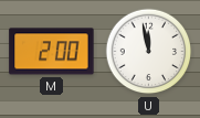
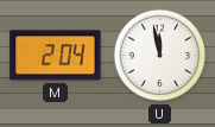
M: 2:00 -> 2:04
